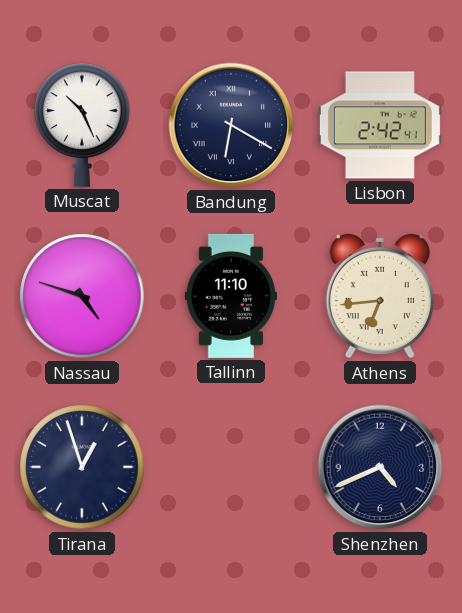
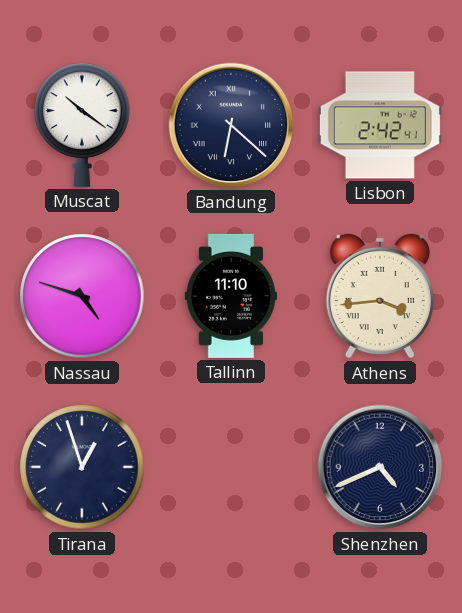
Muscat: 10:26 -> 10:21
Bandung: 6:20 -> 6:22
Athens: 6:44 -> 3:44
